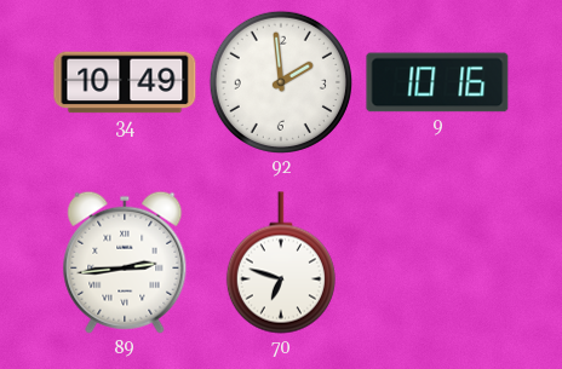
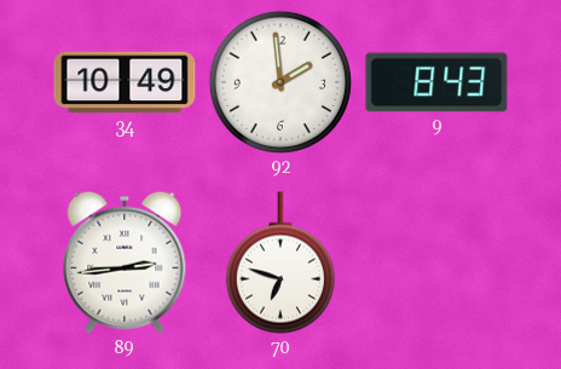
9: 10:16 -> 8:43
